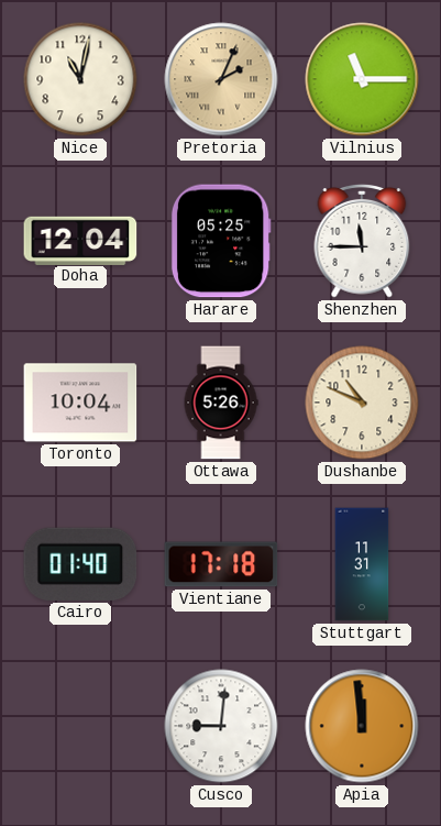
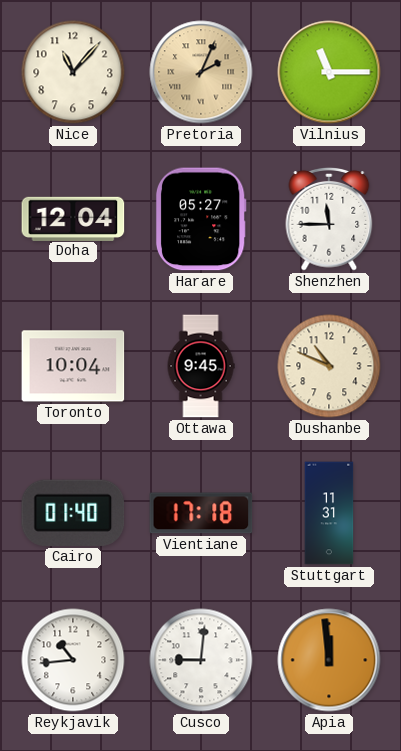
Nice: 11:02 -> 11:07
Harare: 05:25 -> 05:27
Ottawa: 5:26 -> 9:45
Reykjavik: none -> 10:44
